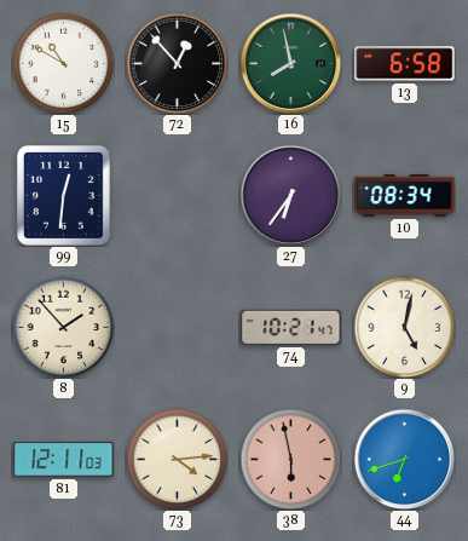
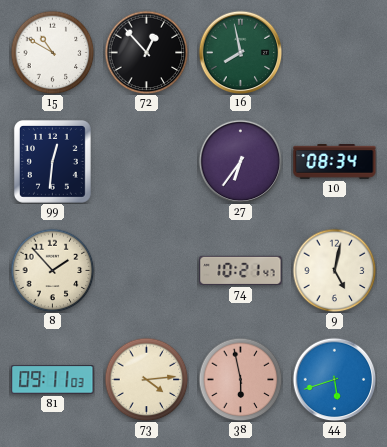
13: 6:58 -> none
81: 12:11 -> 09:11
44: 6:42 -> 5:42
